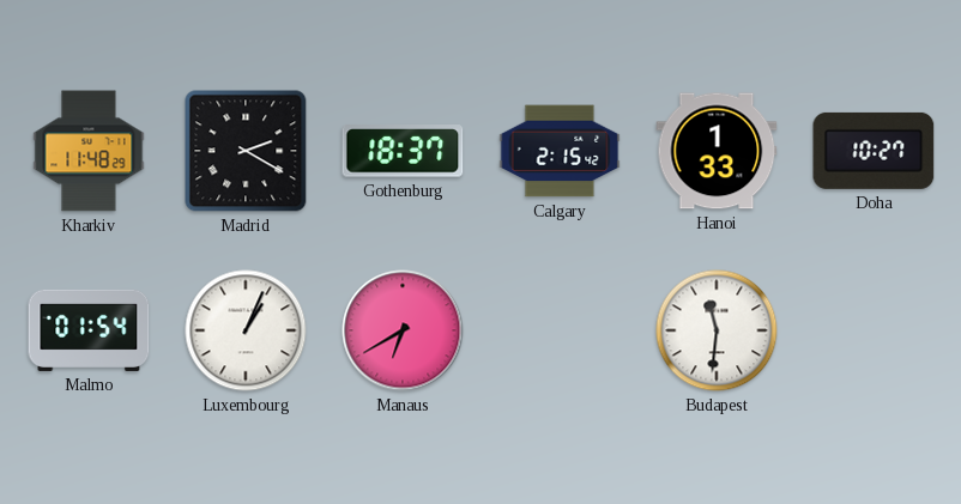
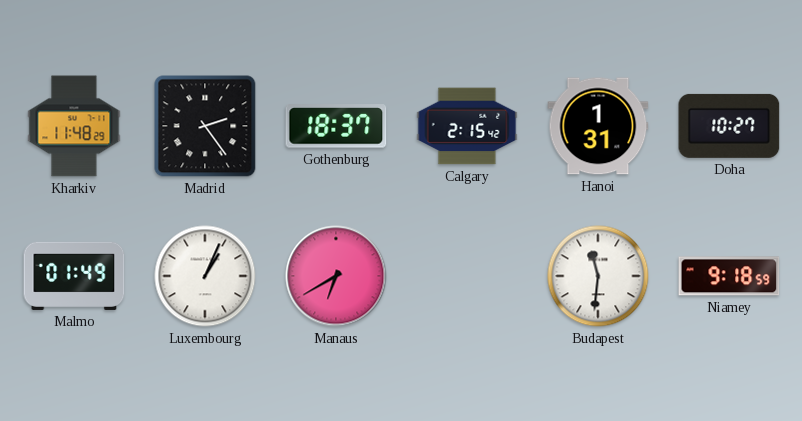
Madrid: 2:20 -> 2:24
Hanoi: 1:33 -> 1:31
Malmo: 01:54 -> 01:49
Niamey: none -> 9:18
